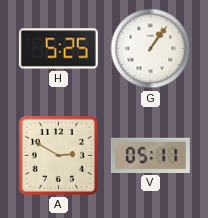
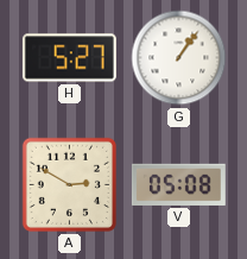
H: 5:25 -> 5:27
V: 05:11 -> 05:08
